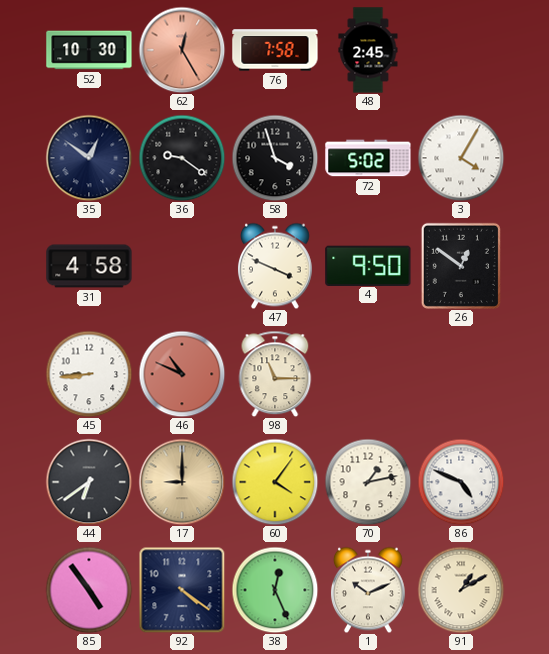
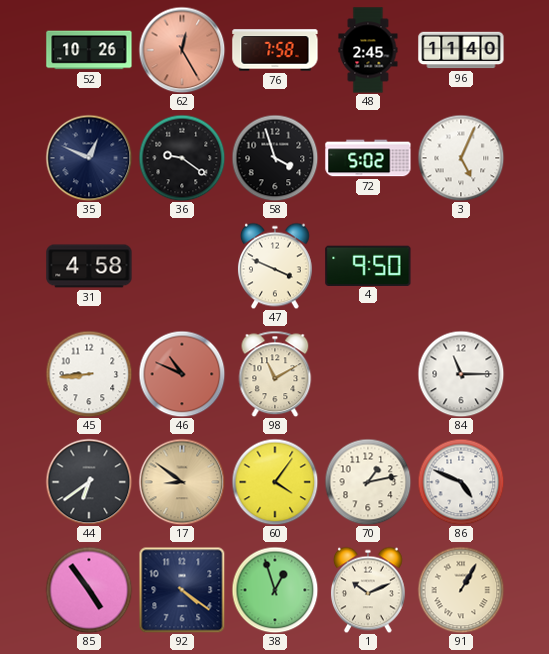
52: 10:30 -> 10:26
96: none -> 11:40
35: 12:51 -> 12:49
3: 4:05 -> 5:04
26: 12:51 -> none
98: 11:15 -> 11:10
84: none -> 11:15
17: 9:00 -> 8:51
38: 12:26 -> 12:57
91: 1:10 -> 1:05
